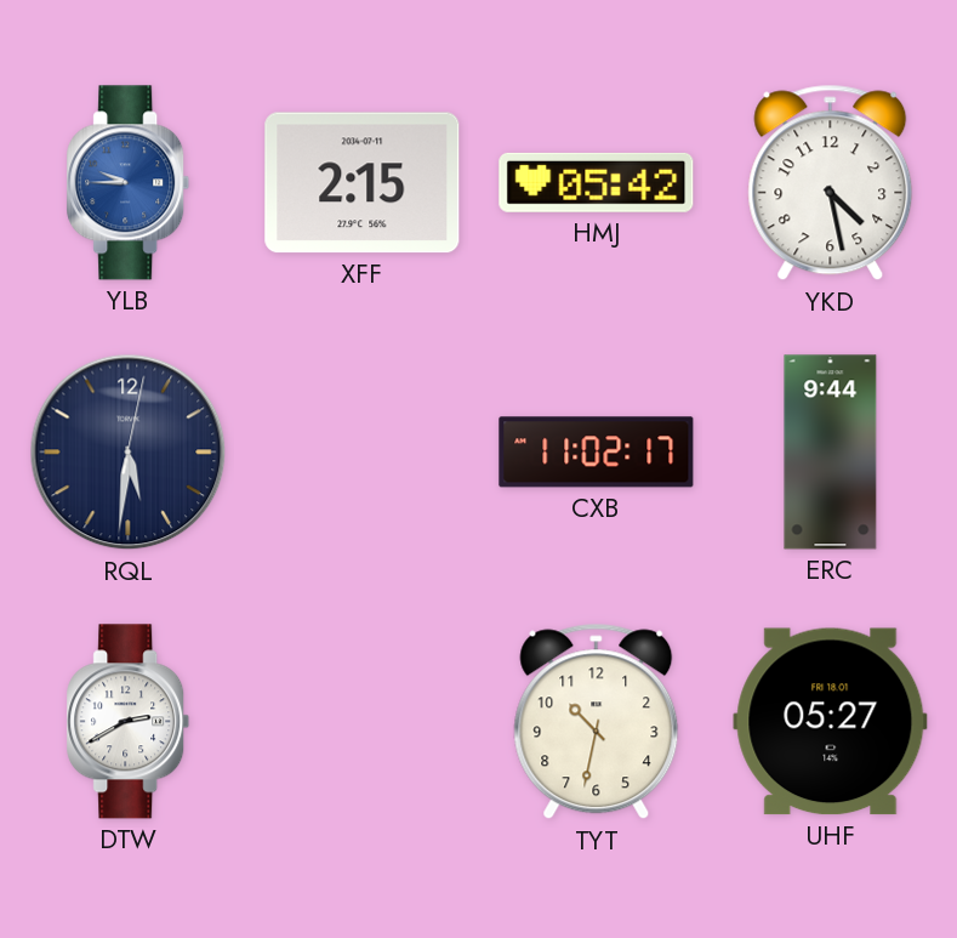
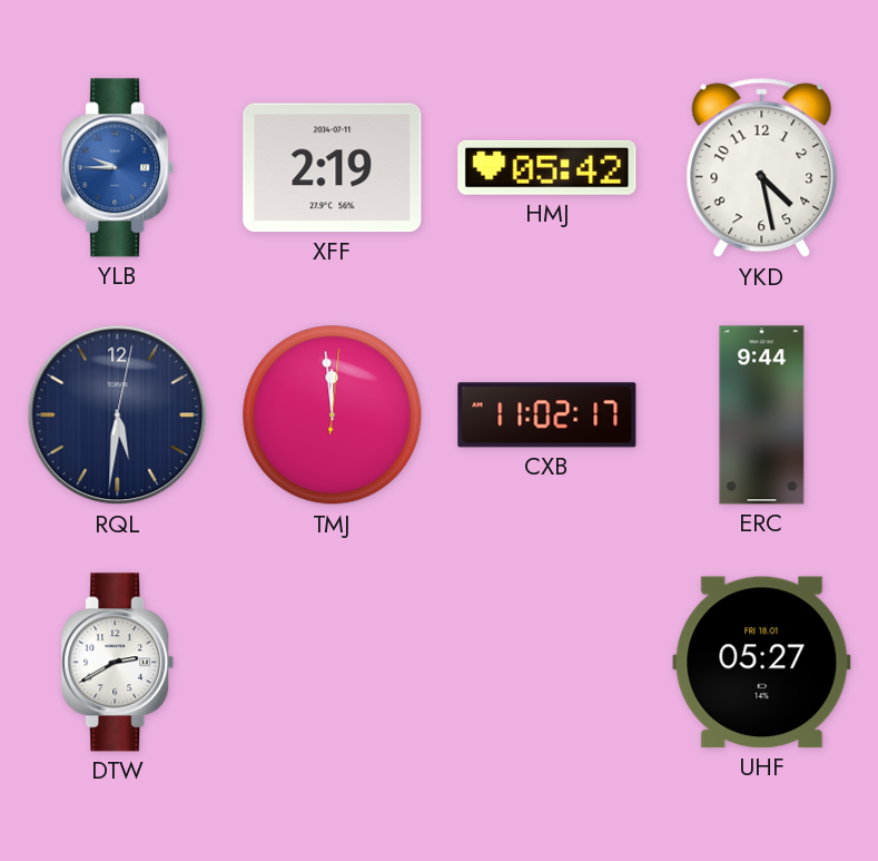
XFF: 2:15 -> 2:19
TMJ: none -> 11:59
TYT: 10:32 -> none
